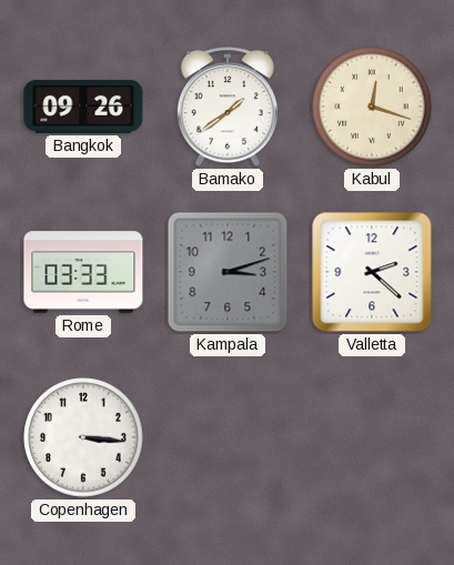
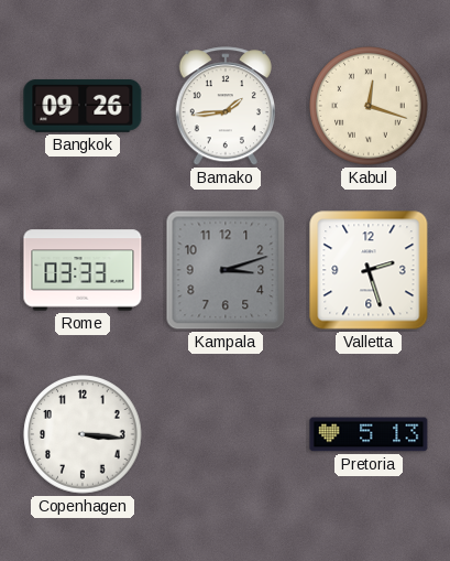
Bamako: 1:39 -> 1:44
Valletta: 2:22 -> 2:27
Pretoria: none -> 5:13
